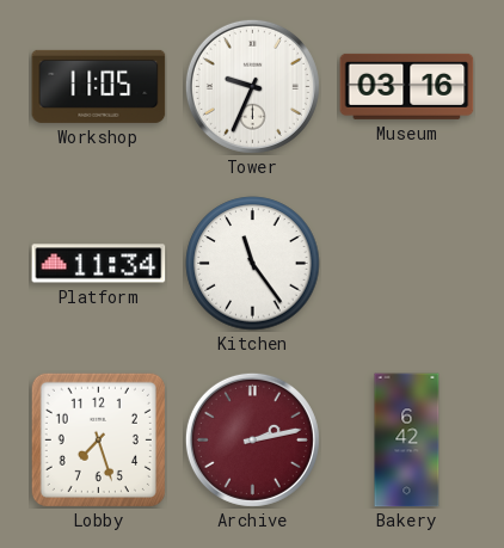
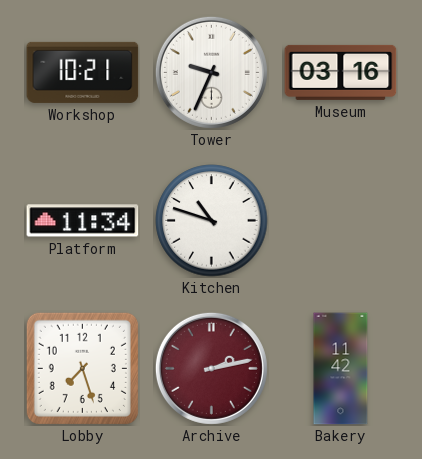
Workshop: 11:05 -> 10:21
Kitchen: 11:24 -> 10:48
Bakery: 6:42 -> 11:42
